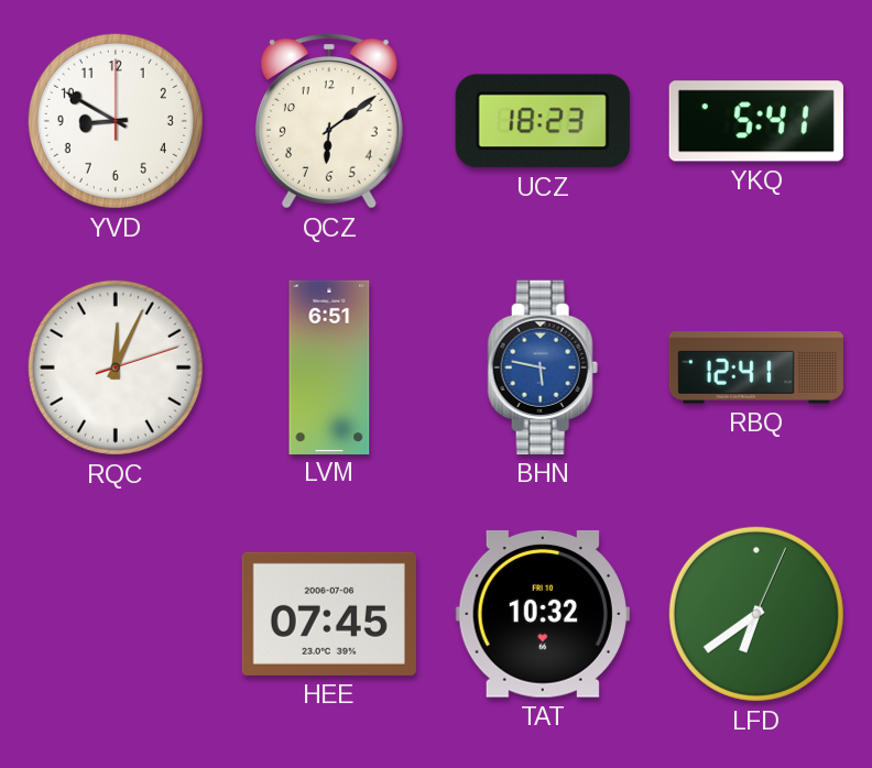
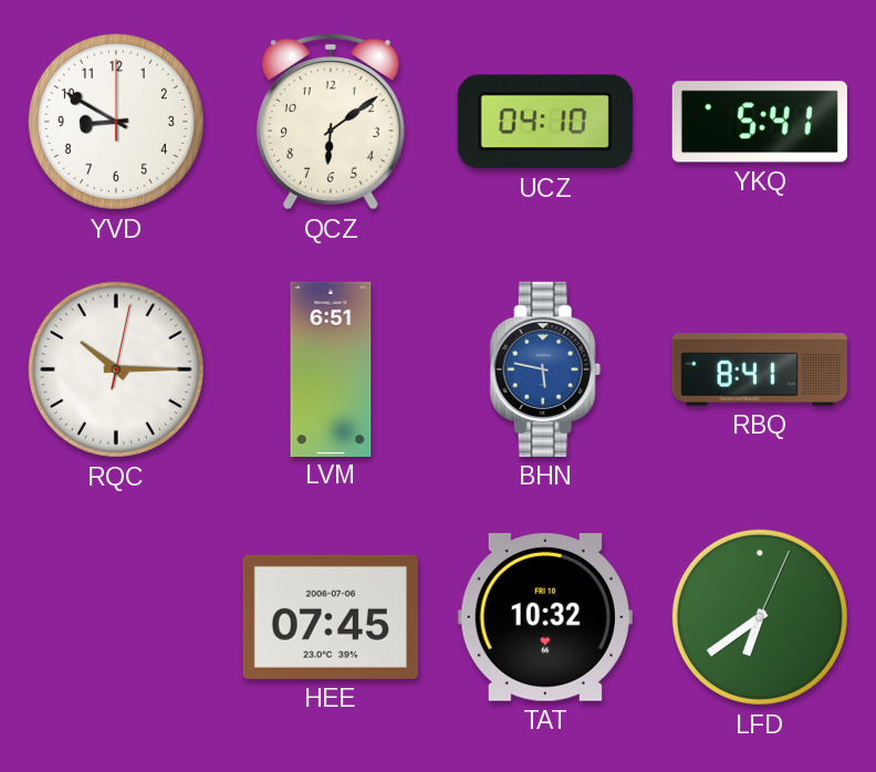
UCZ: 18:23 -> 04:10
RQC: 12:04 -> 10:15
RBQ: 12:41 -> 8:41
